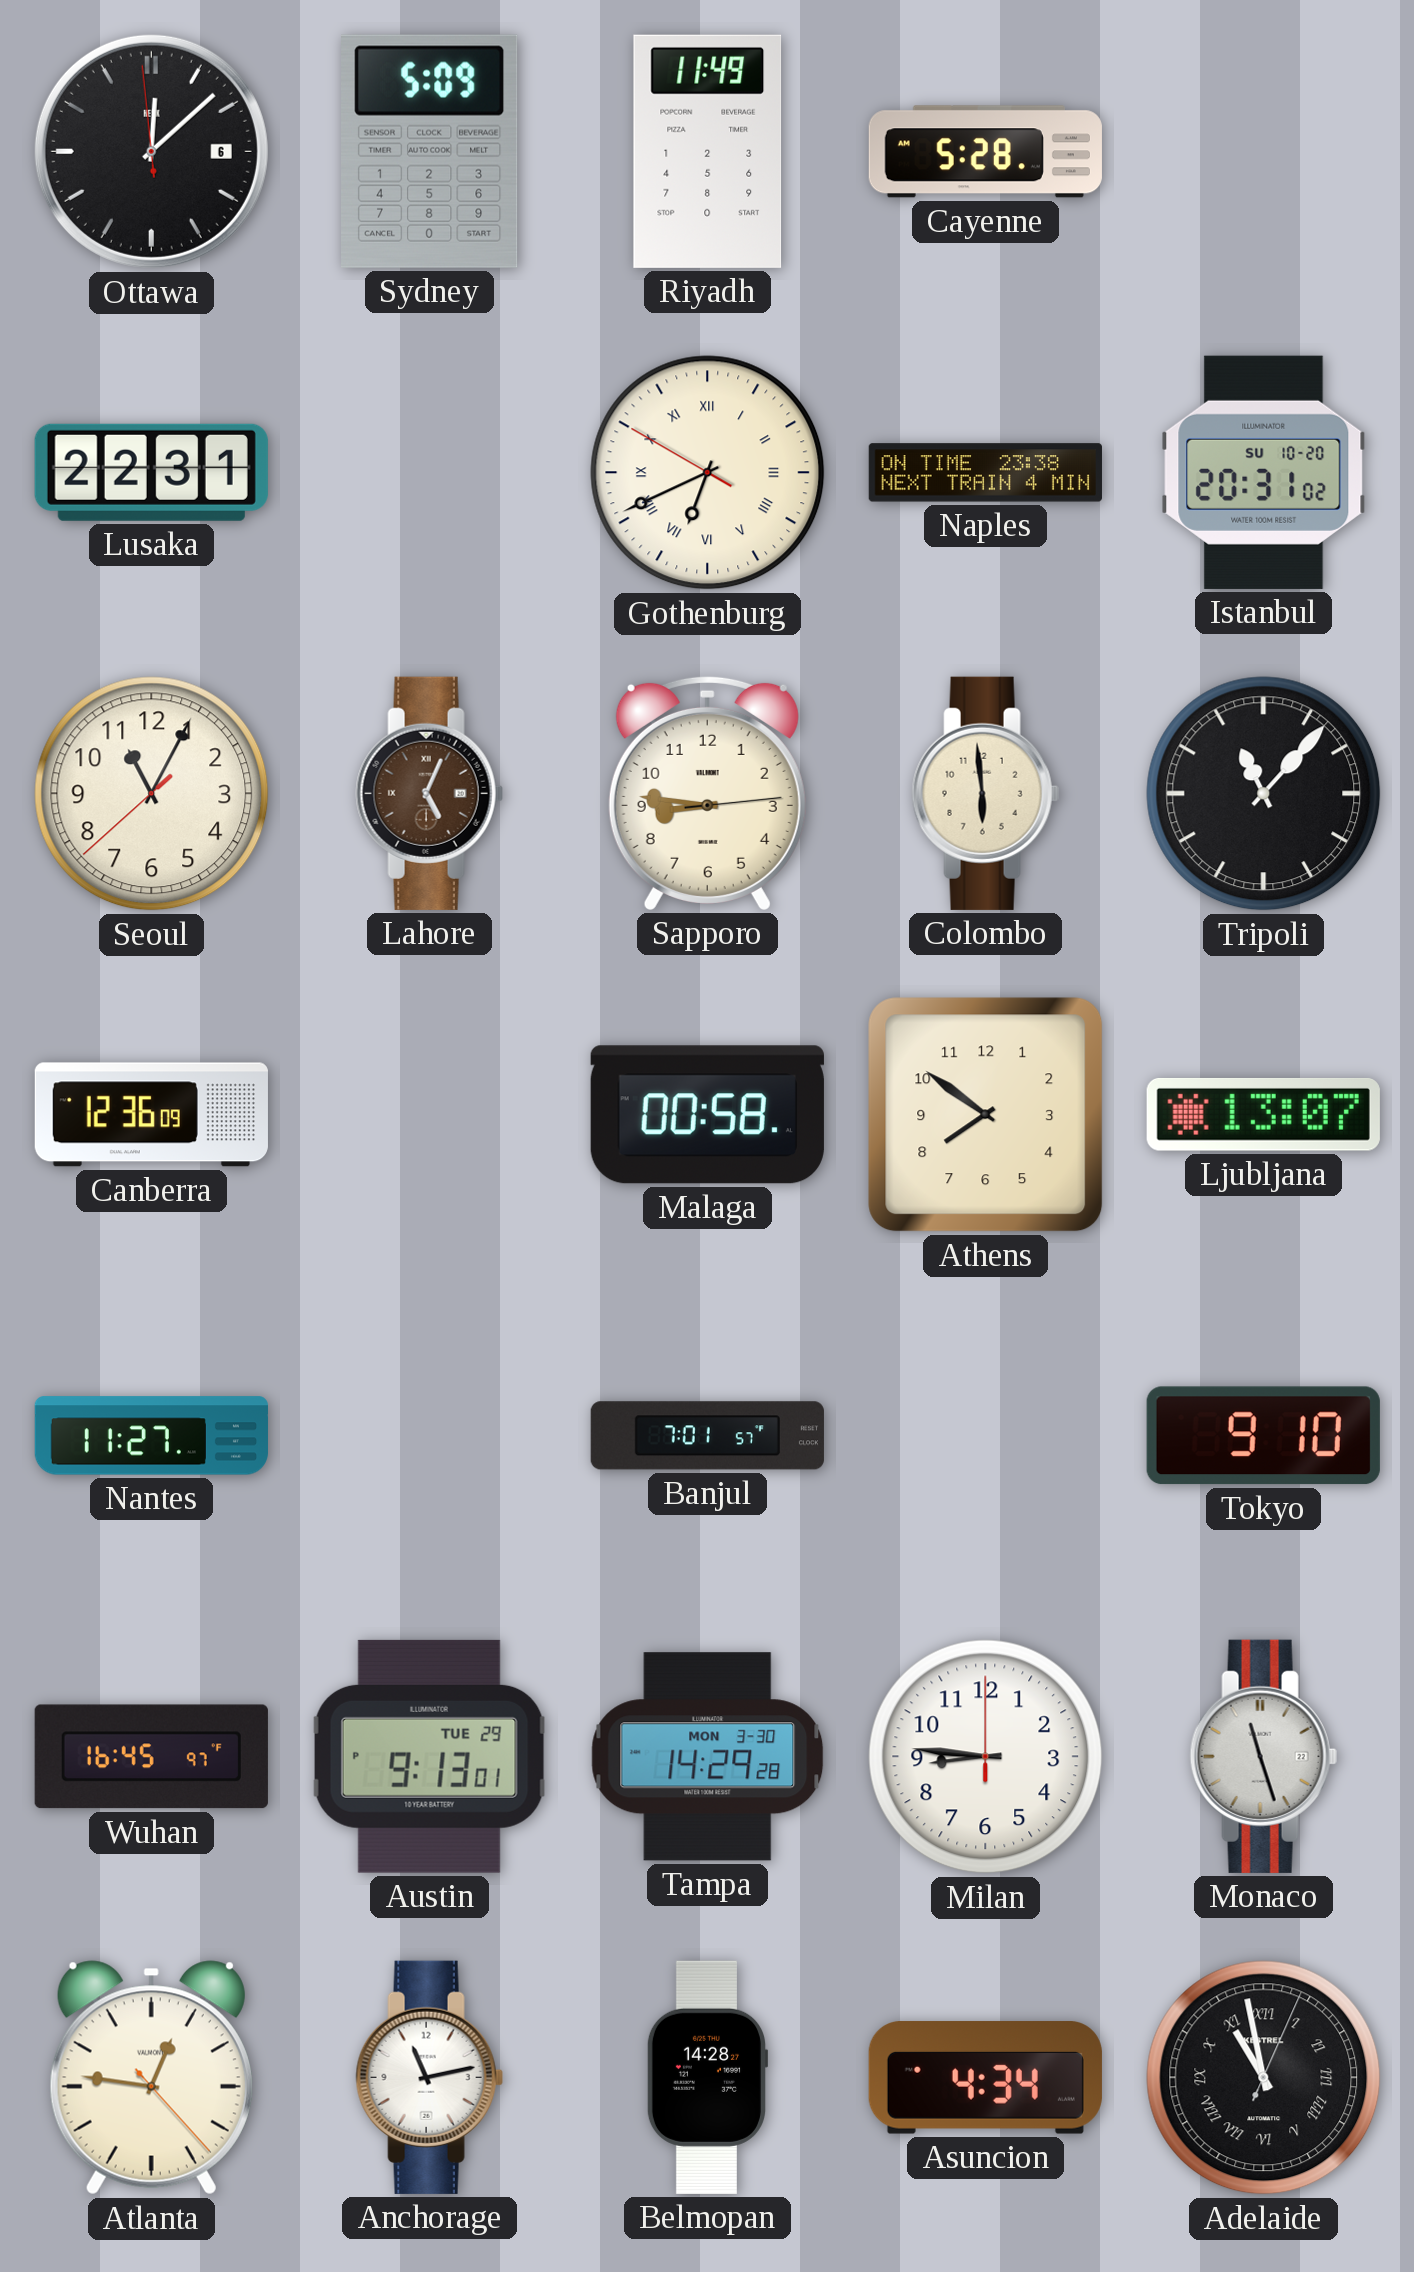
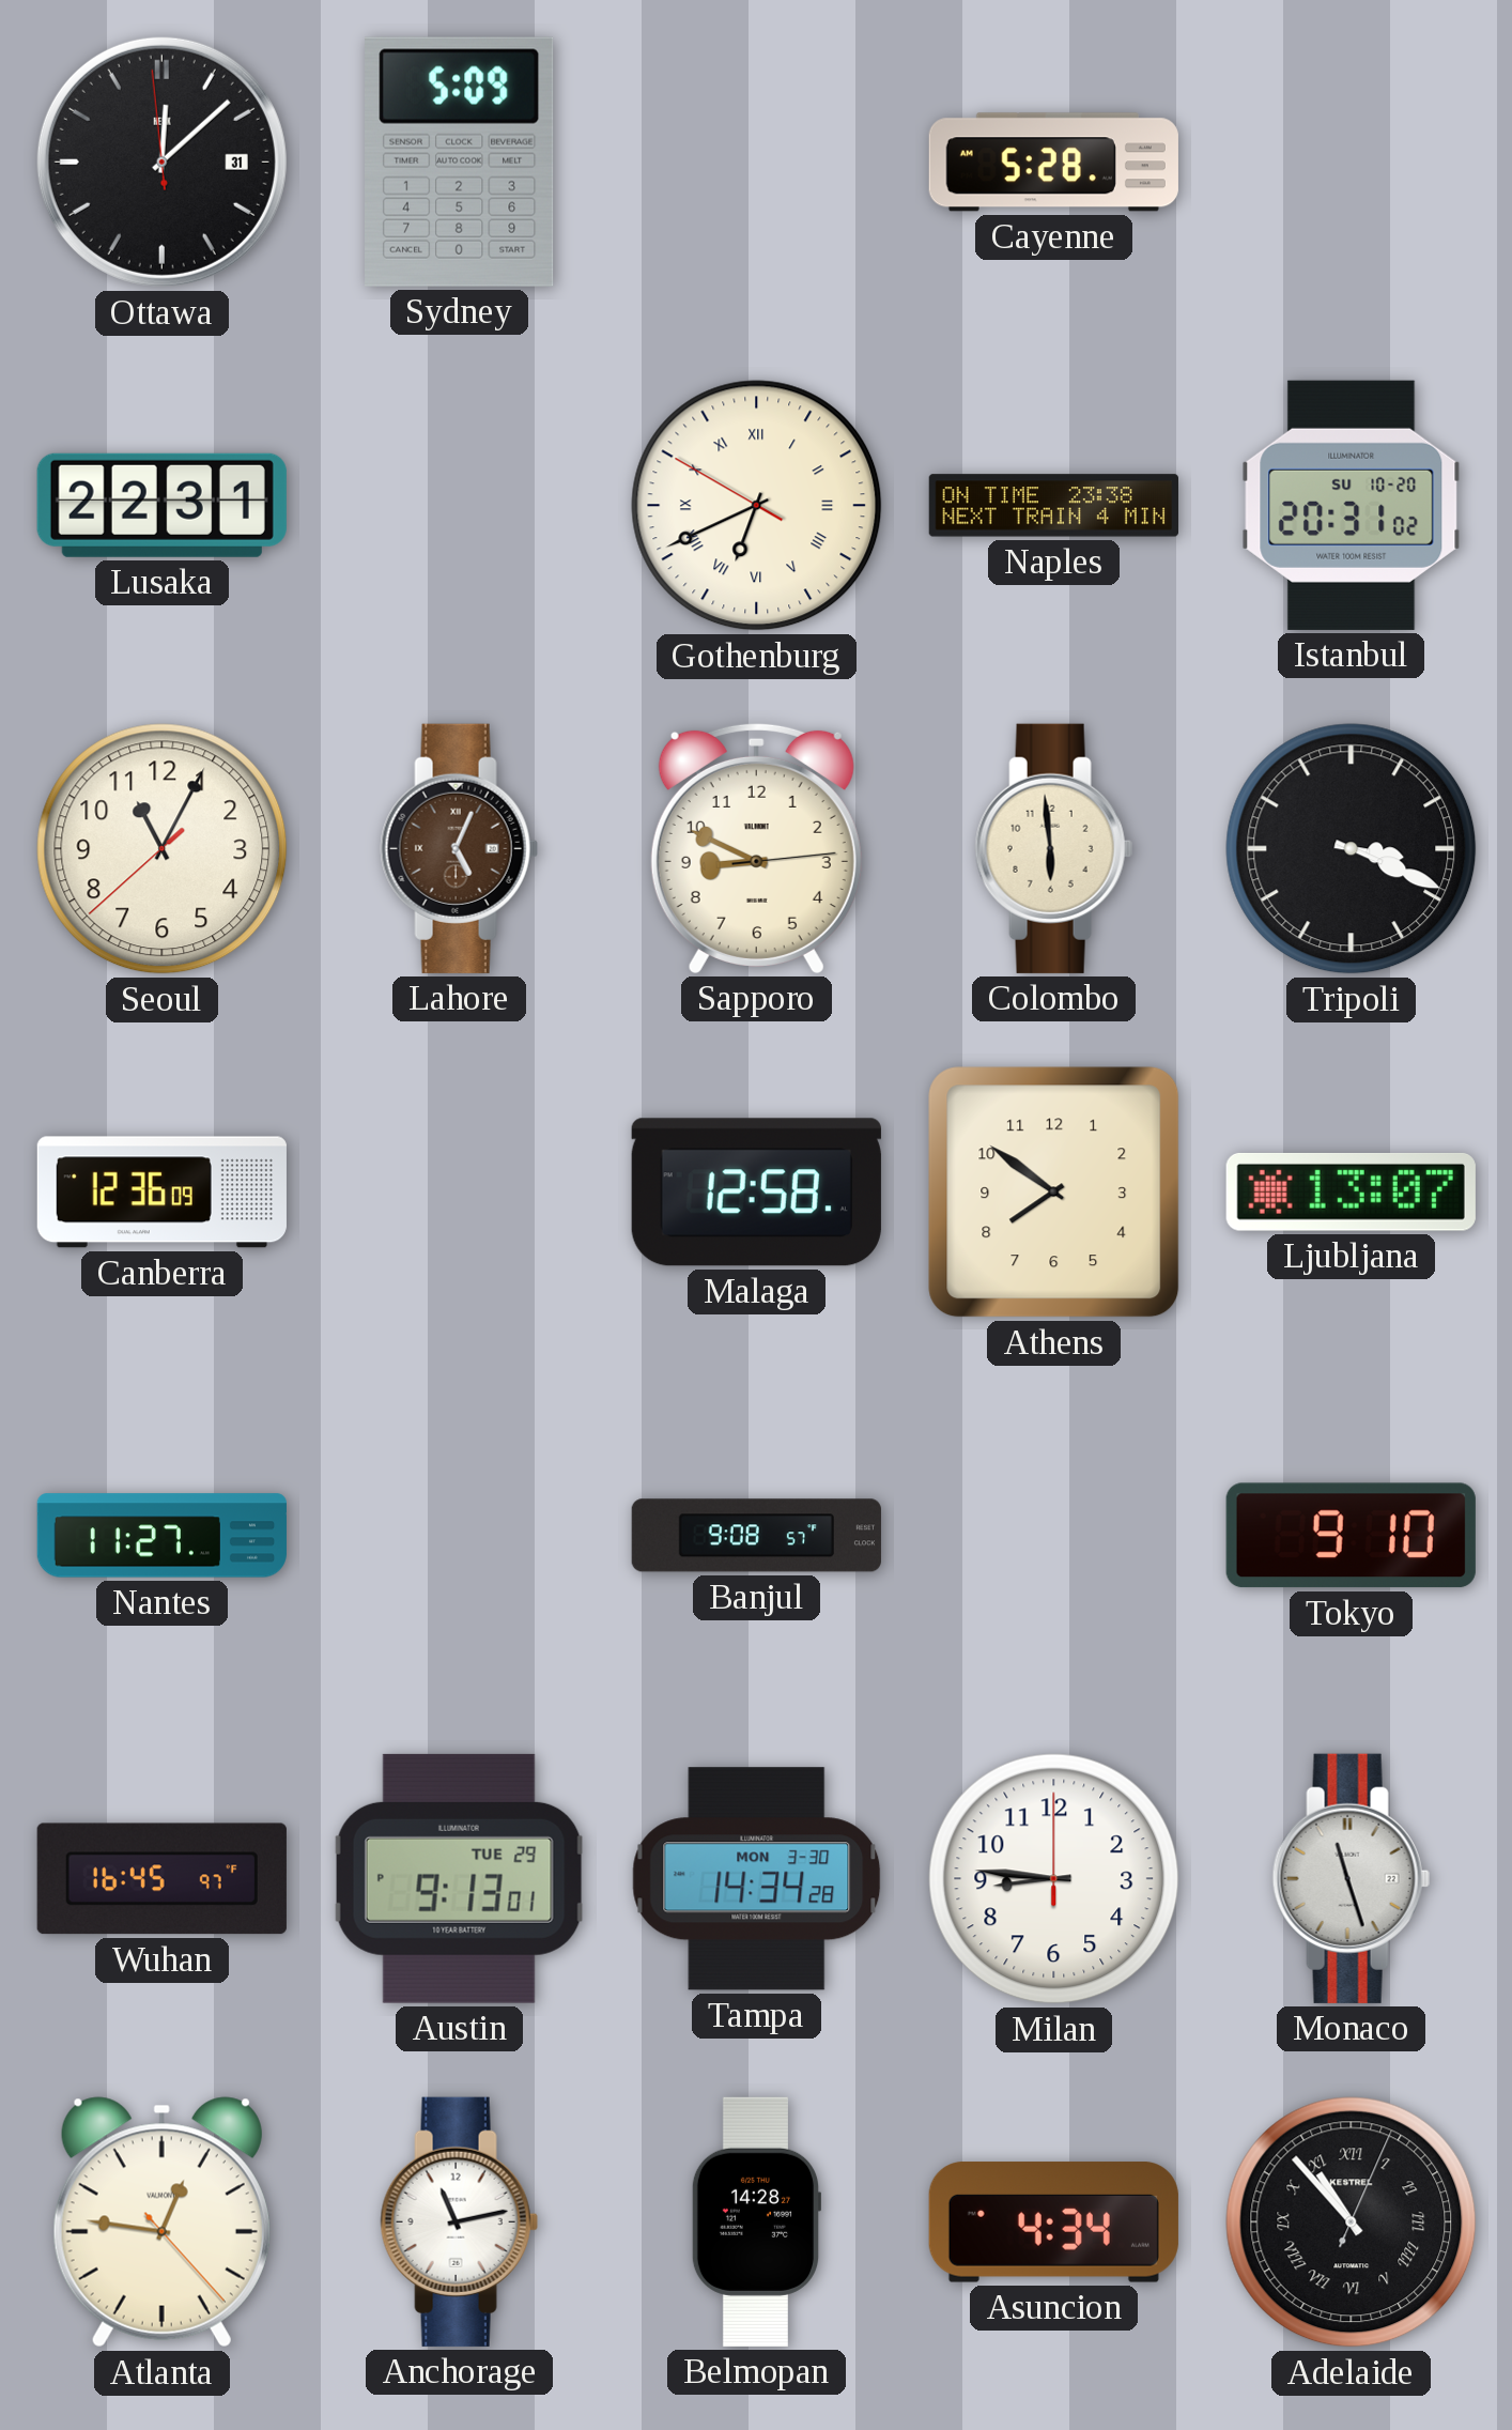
Ottawa date: 6 -> 31
Riyadh: 11:49 -> none
Sapporo: 8:46 -> 8:49
Tripoli: 11:07 -> 3:19
Malaga: 00:58 -> 12:58
Banjul: 7:01 -> 9:08
Tampa: 14:29 -> 14:34
Adelaide: 10:58 -> 10:53
